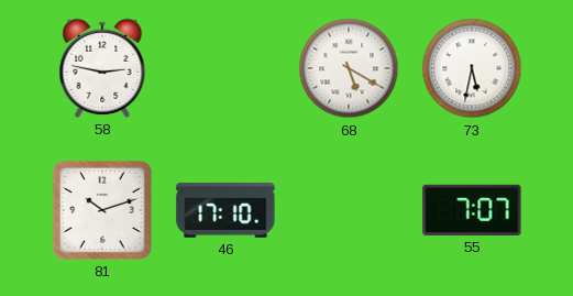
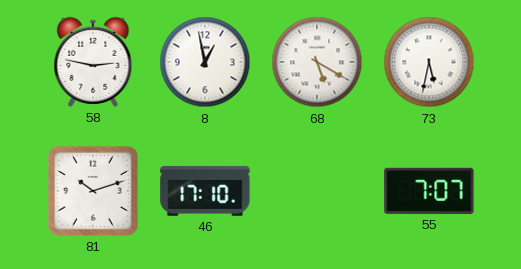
8: none -> 12:58
